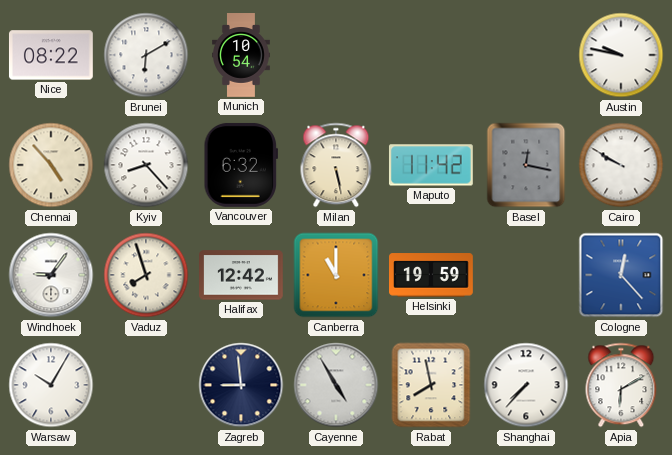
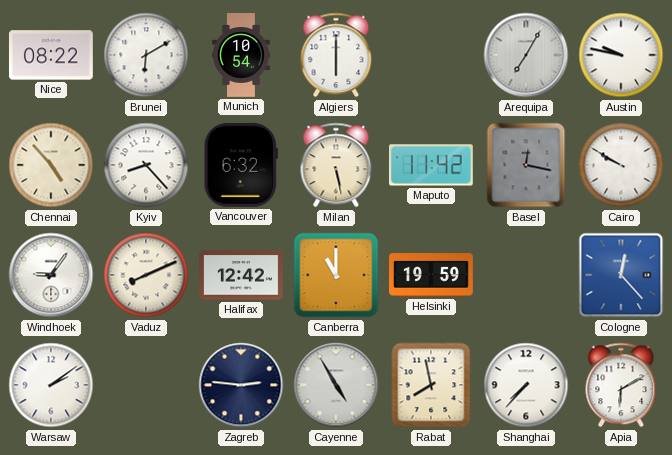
Algiers: none -> 6:00
Arequipa: none -> 7:05
Vaduz: 7:57 -> 8:11
Warsaw: 10:05 -> 2:09
Zagreb: 8:59 -> 2:46
